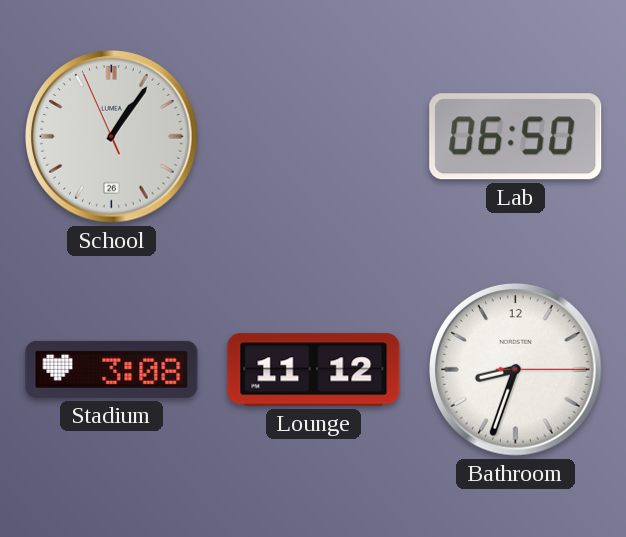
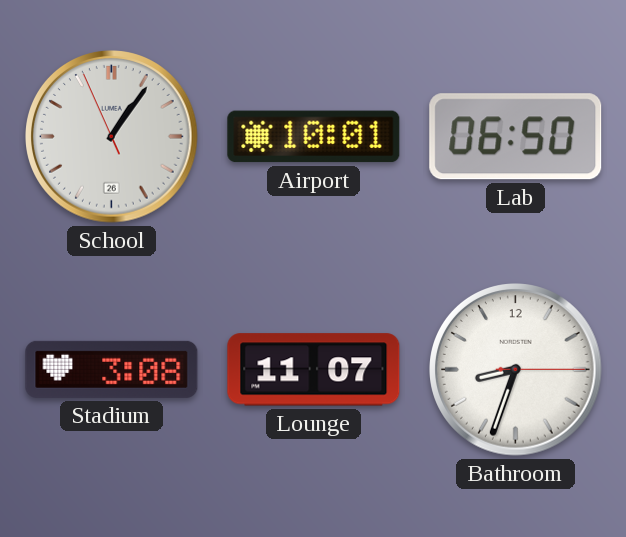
Airport: none -> 10:01
Lounge: 11:12 -> 11:07
